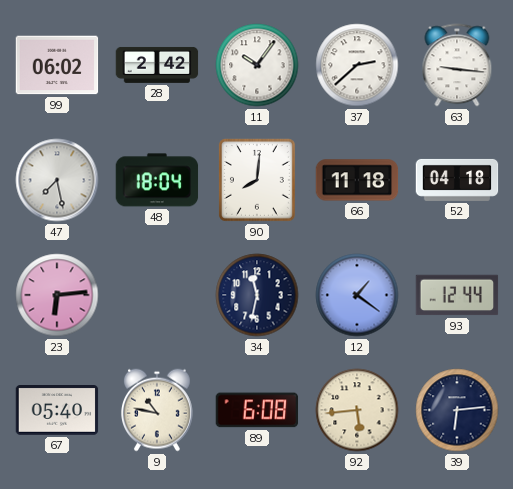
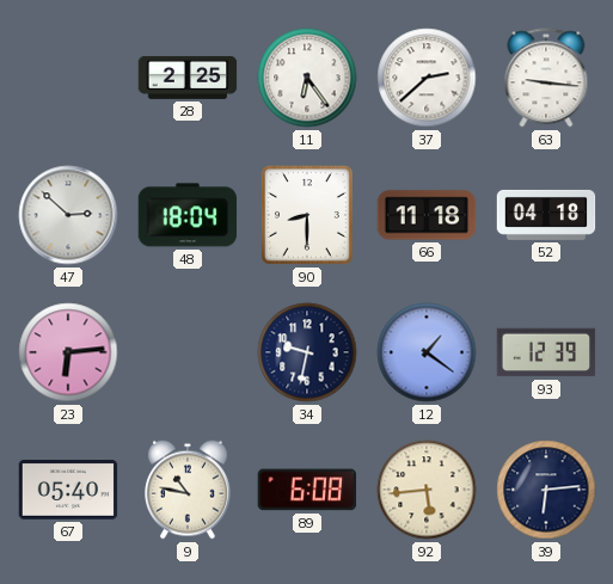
99: 06:02 -> none
28: 2:42 -> 2:25
11: 10:06 -> 6:24
47: 7:28 -> 2:52
90: 8:01 -> 8:30
34: 11:32 -> 9:32
93: 12:44 -> 12:39
